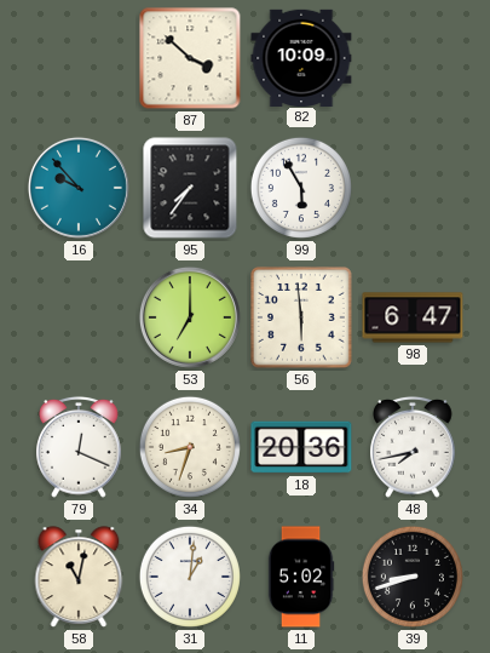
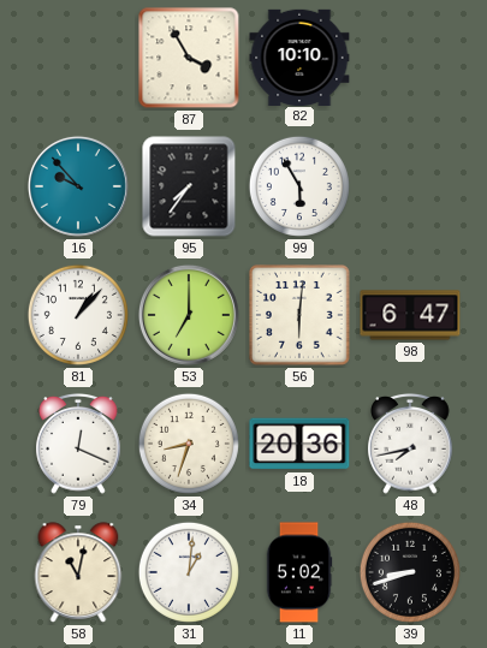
87: 3:52 -> 3:55
82: 10:09 -> 10:10
81: none -> 1:07
56: 5:59 -> 6:01
